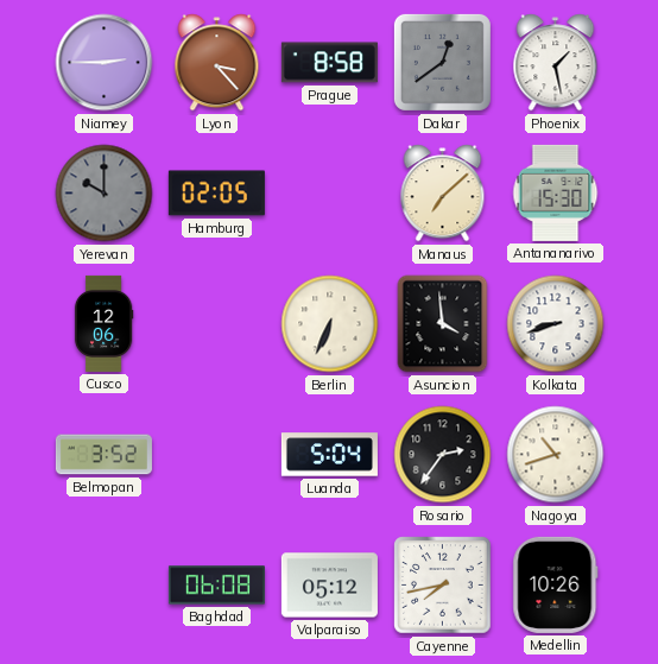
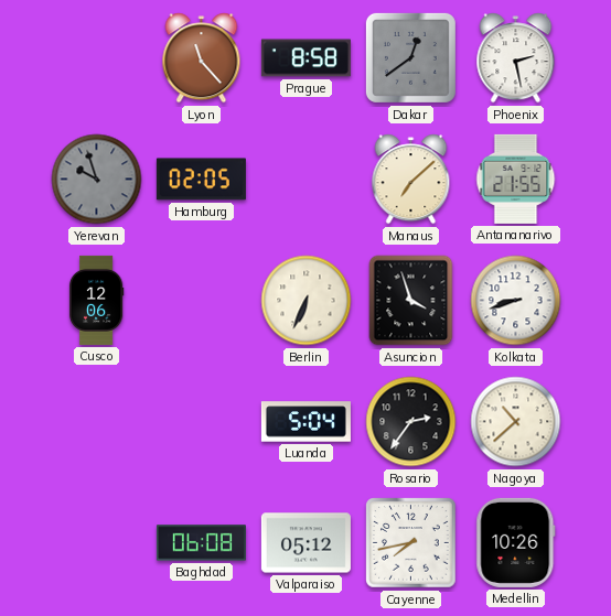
Niamey: 2:45 -> none
Lyon: 3:23 -> 11:23
Phoenix: 1:28 -> 2:28
Yerevan: 10:00 -> 9:57
Antananarivo: 15:30 -> 21:55
Asuncion: 3:59 -> 3:57
Belmopan: 3:52 -> none
Nagoya: 10:42 -> 10:38
